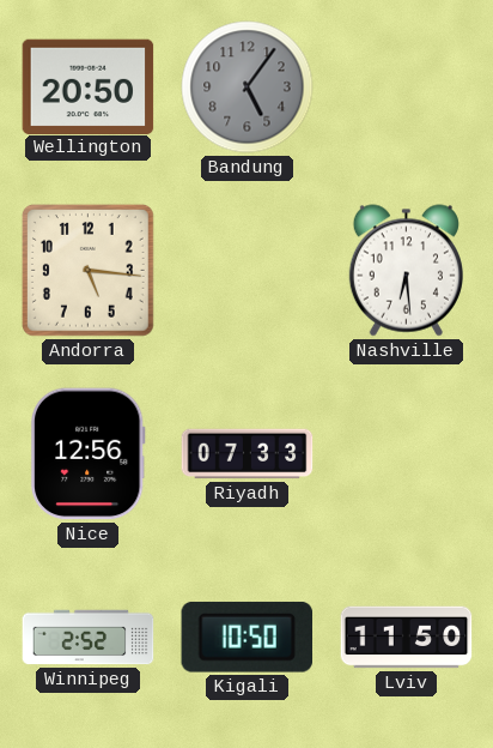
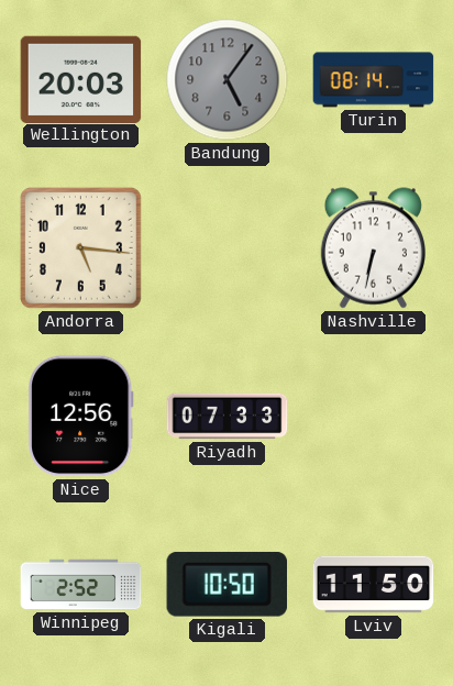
Wellington: 20:50 -> 20:03
Turin: none -> 08:14
Nashville: 6:29 -> 6:32
